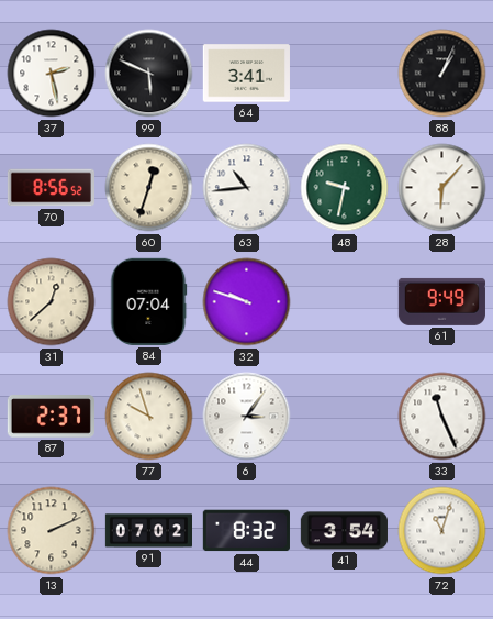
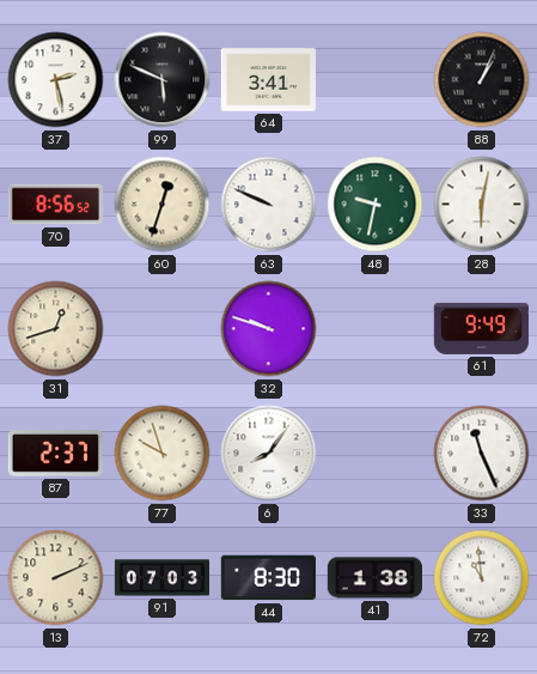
63: 10:44 -> 9:49
28: 6:07 -> 6:02
31: 12:38 -> 12:42
84: 07:04 -> none
6: 3:06 -> 8:06
91: 07:02 -> 07:03
44: 8:32 -> 8:30
41: 3:54 -> 1:38
72: 11:03 -> 10:59
